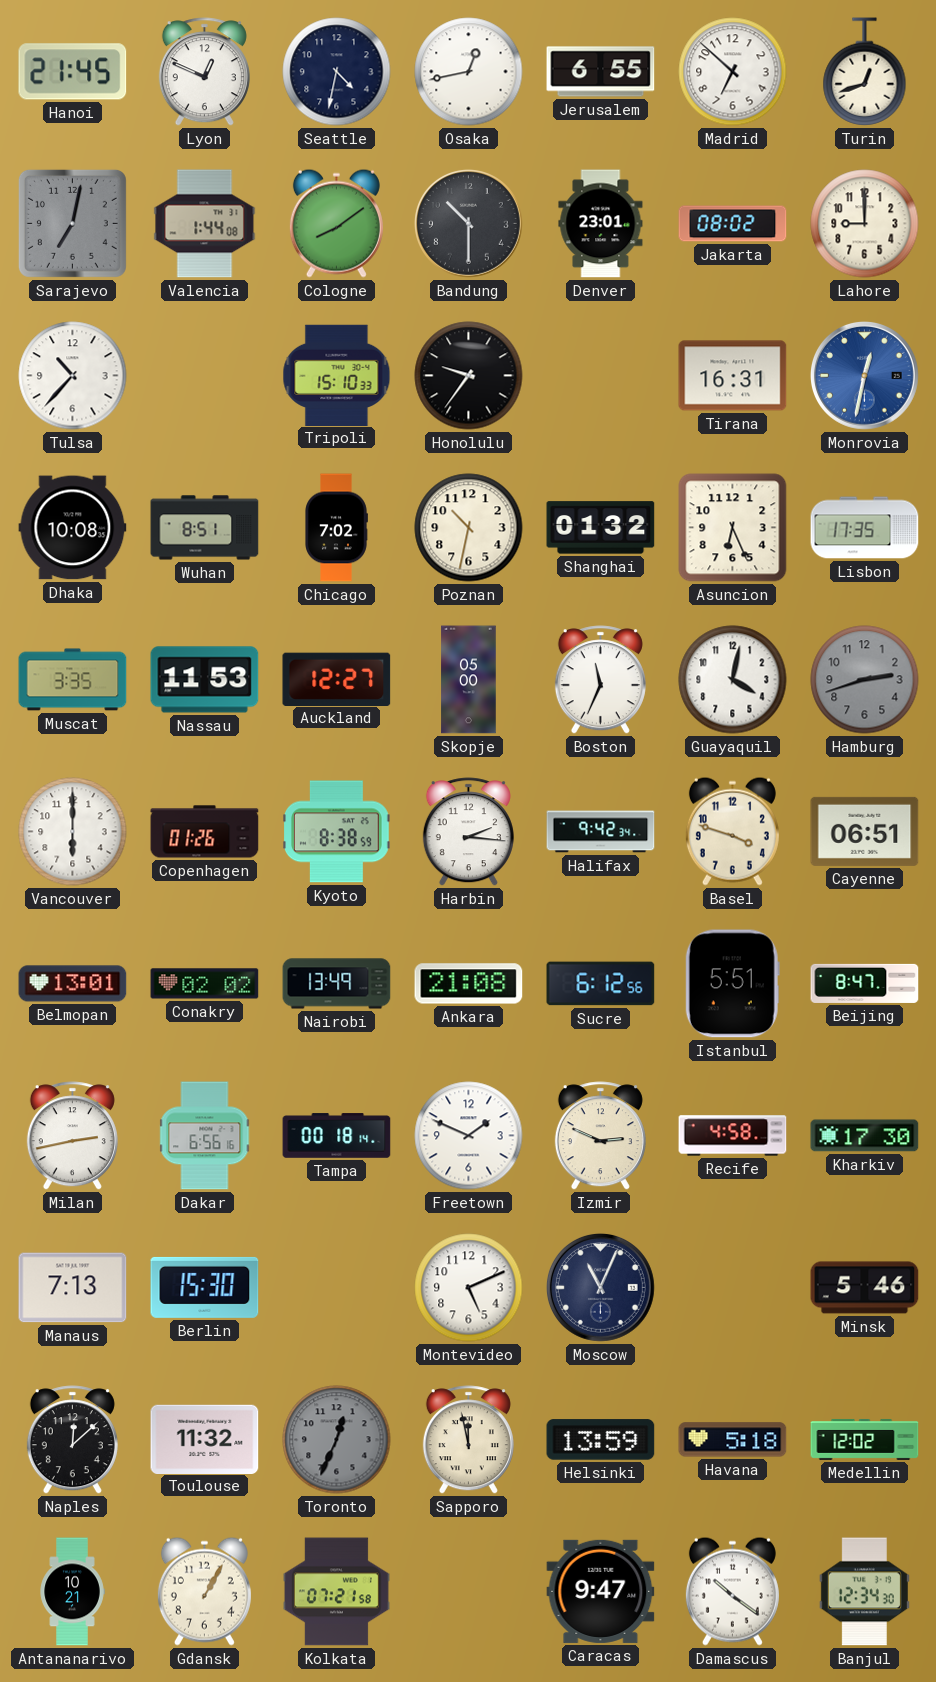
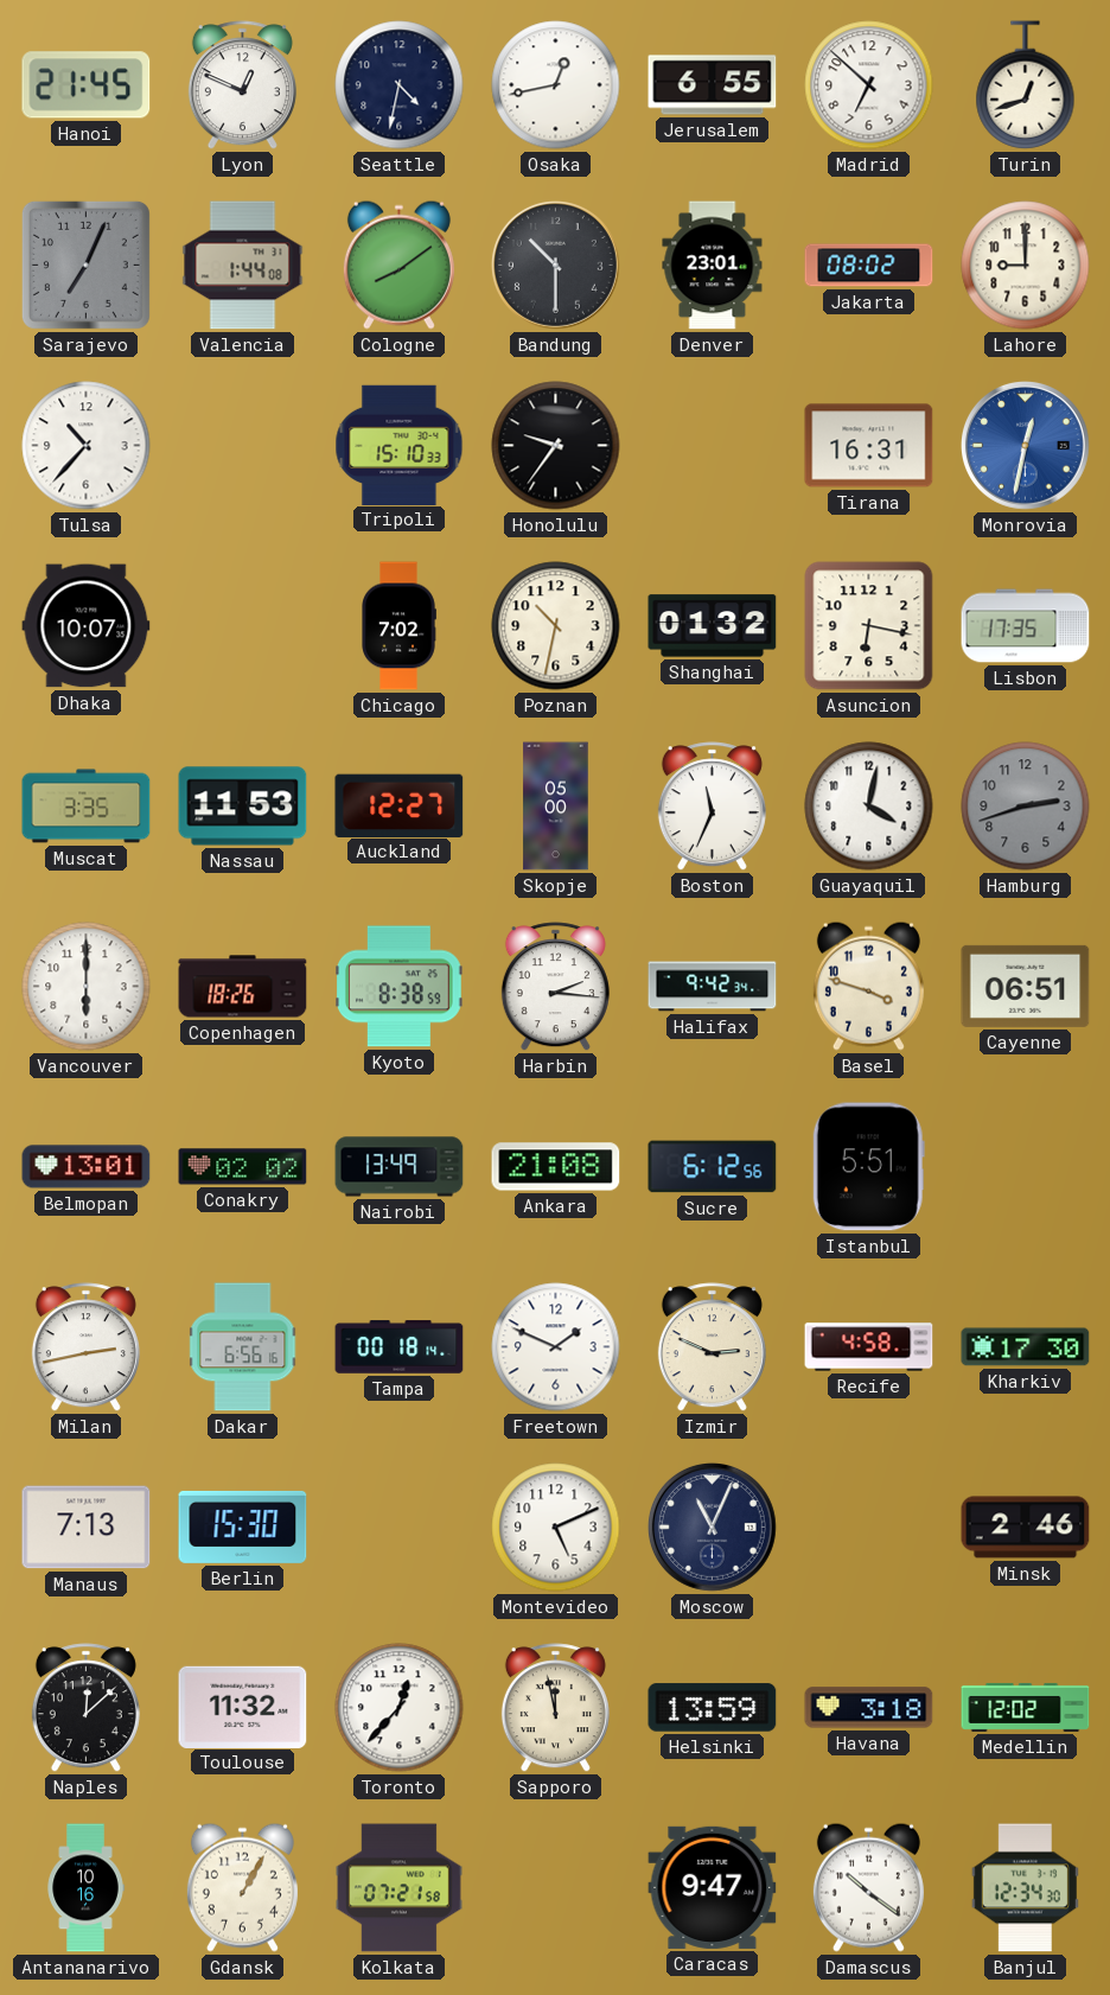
Sarajevo: 7:02 -> 7:04
Dhaka: 10:08 -> 10:07
Wuhan: 8:51 -> none
Asuncion: 6:26 -> 6:17
Copenhagen: 01:26 -> 18:26
Beijing: 8:47 -> none
Minsk: 5:46 -> 2:46
Toronto: 12:34 -> 12:37
Toronto dial: grey -> white
Havana: 5:18 -> 3:18
Antananarivo: 10:21 -> 10:16
